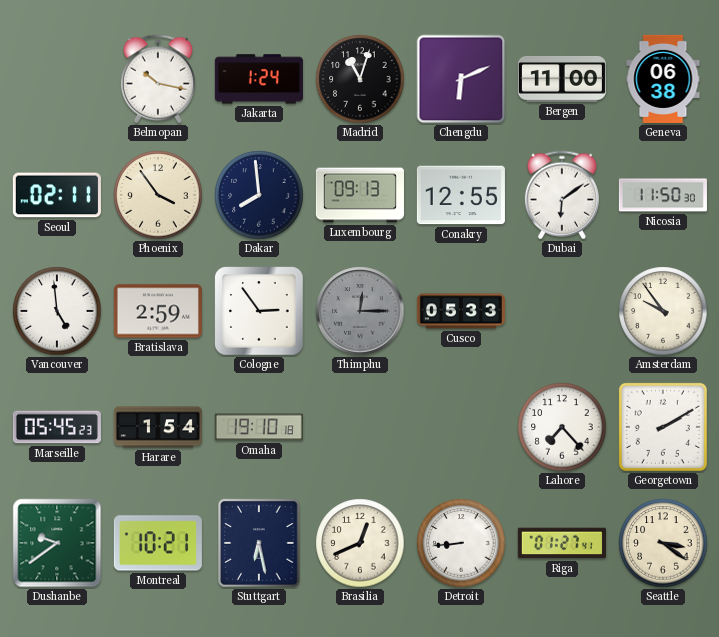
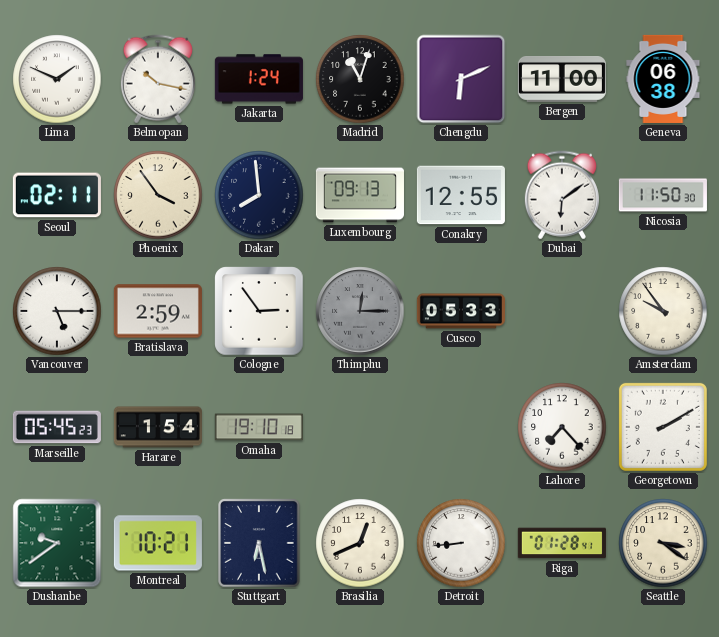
Lima: none -> 1:49
Vancouver: 4:59 -> 5:15
Riga: 01:27 -> 01:28
